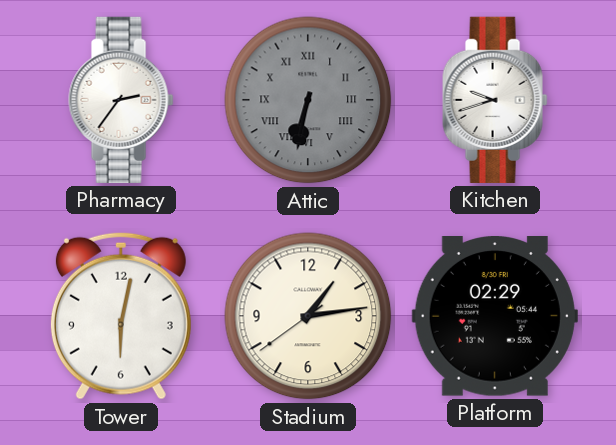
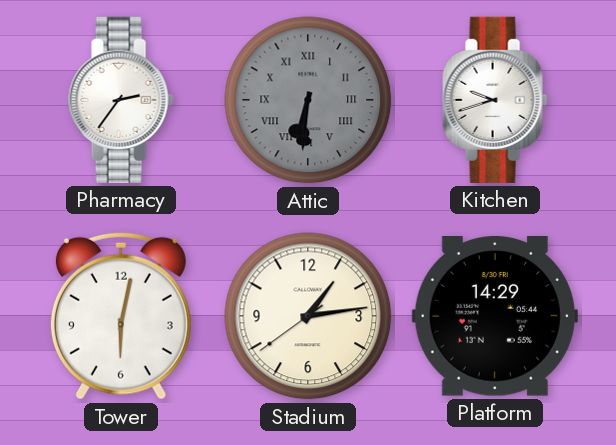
Attic: 6:32 -> 6:31
Platform: 02:29 -> 14:29
